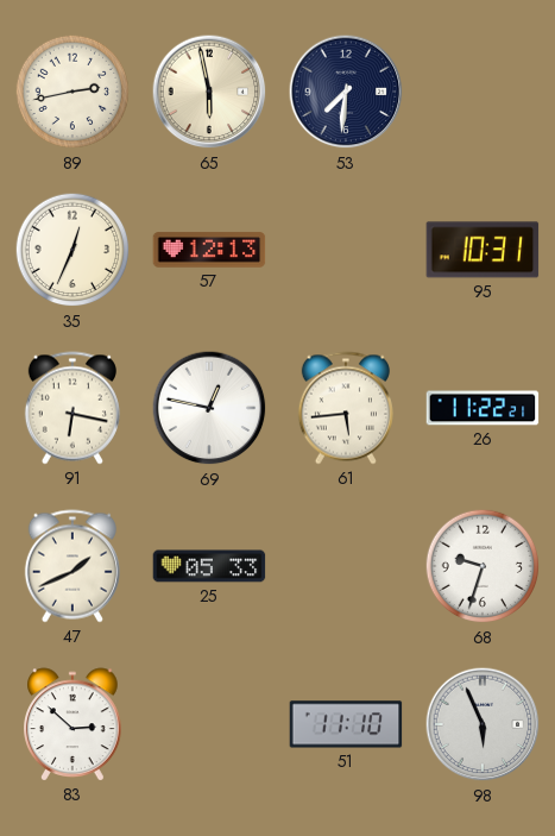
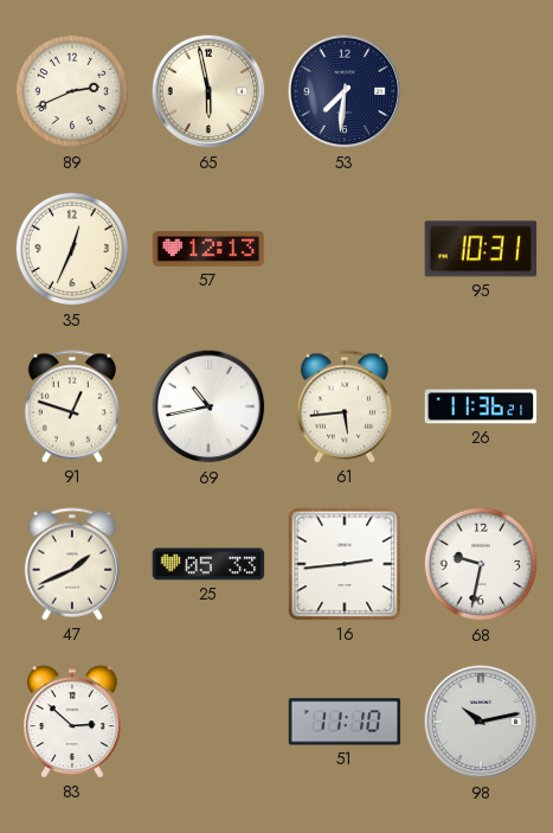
89: 2:43 -> 2:41
91: 6:17 -> 12:48
69: 12:47 -> 10:43
26: 11:22 -> 11:36
16: none -> 2:44
68: 9:33 -> 9:32
98: 5:56 -> 10:13
